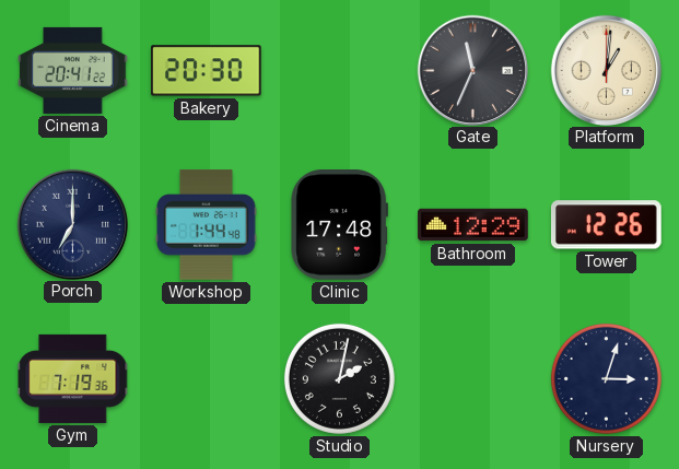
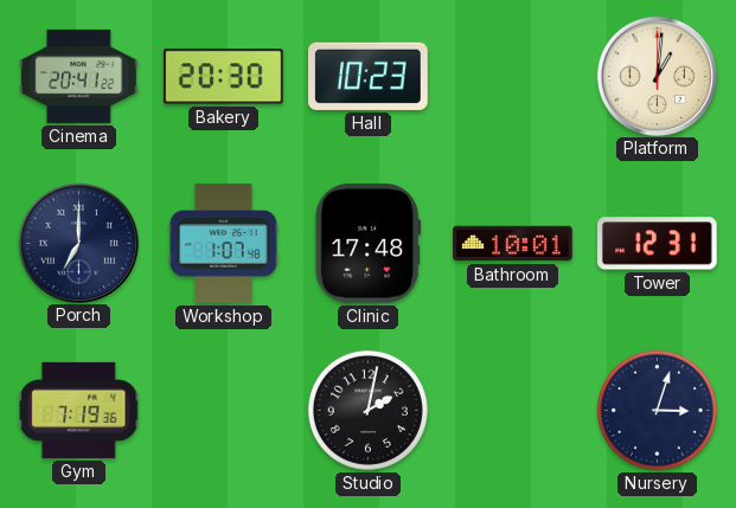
Hall: none -> 10:23
Gate: 11:34 -> none
Workshop: 1:44 -> 1:07
Bathroom: 12:29 -> 10:01
Tower: 12:26 -> 12:31
